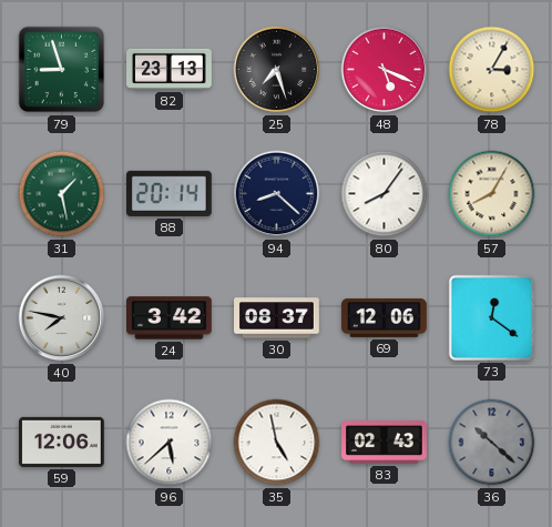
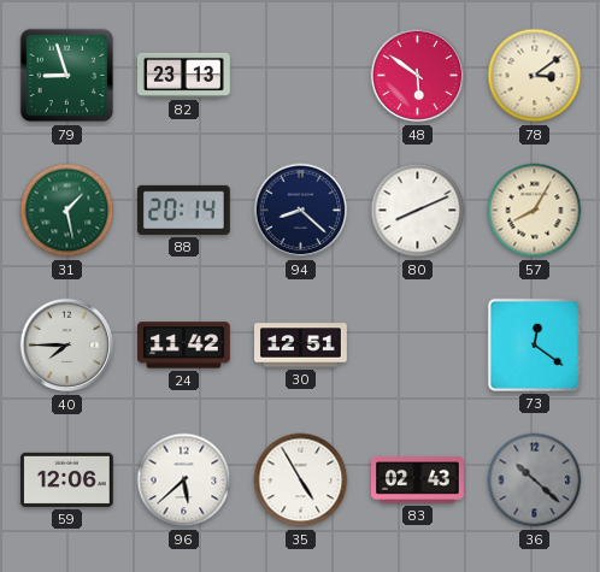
25: 7:27 -> none
48: 5:19 -> 5:51
78: 3:05 -> 3:09
80: 8:06 -> 8:11
40: 7:47 -> 7:45
24: 3:42 -> 11:42
30: 08:37 -> 12:51
69: 12:06 -> none
35: 4:58 -> 4:55
